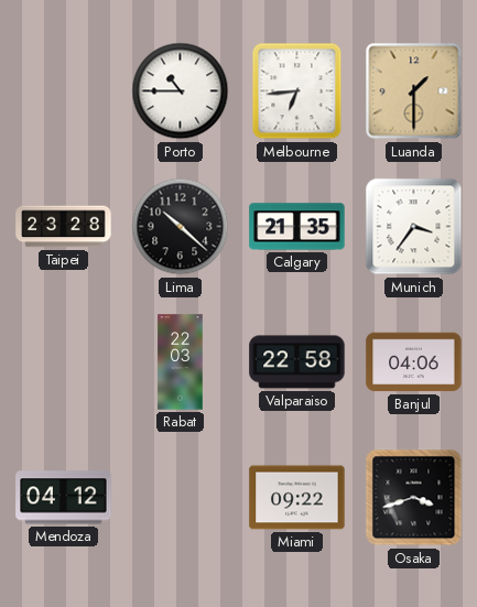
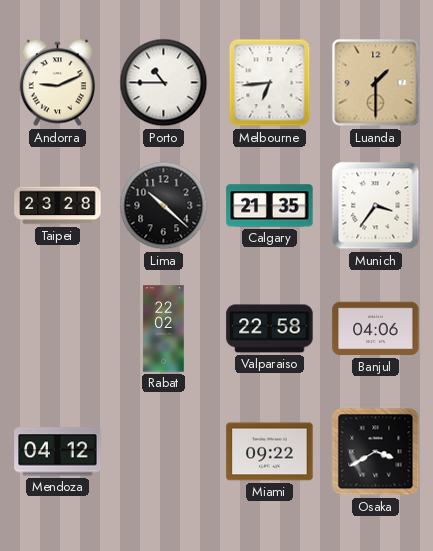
Andorra: none -> 9:11
Rabat: 22:03 -> 22:02
Osaka: 3:42 -> 3:40
